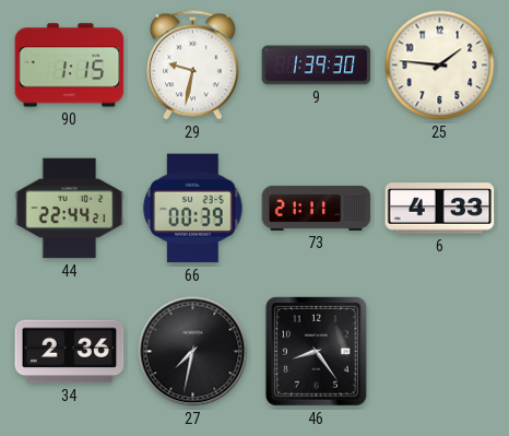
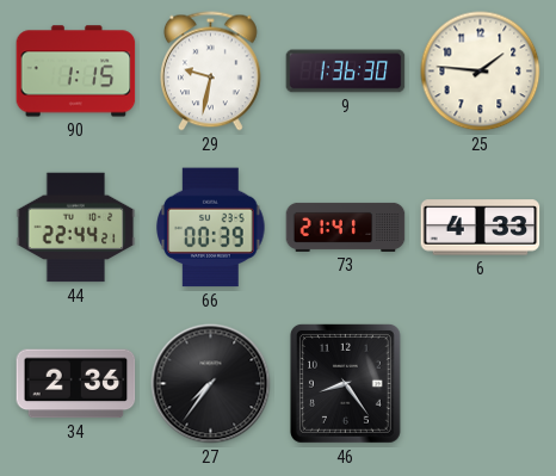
9: 1:39 -> 1:36
73: 21:11 -> 21:41
27: 7:32 -> 7:36
